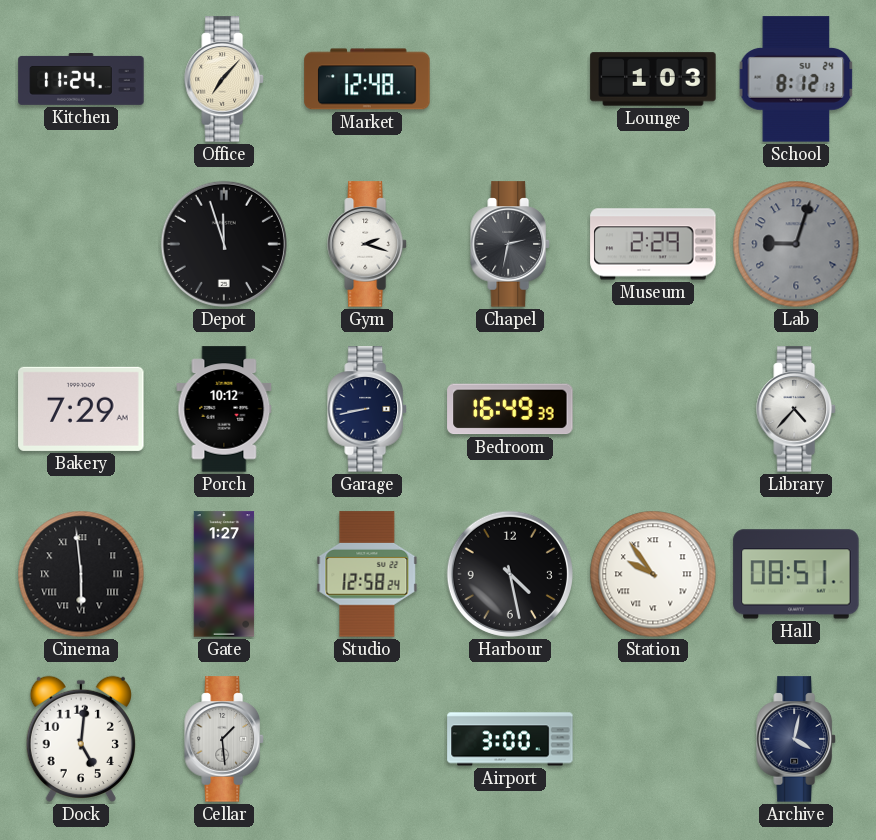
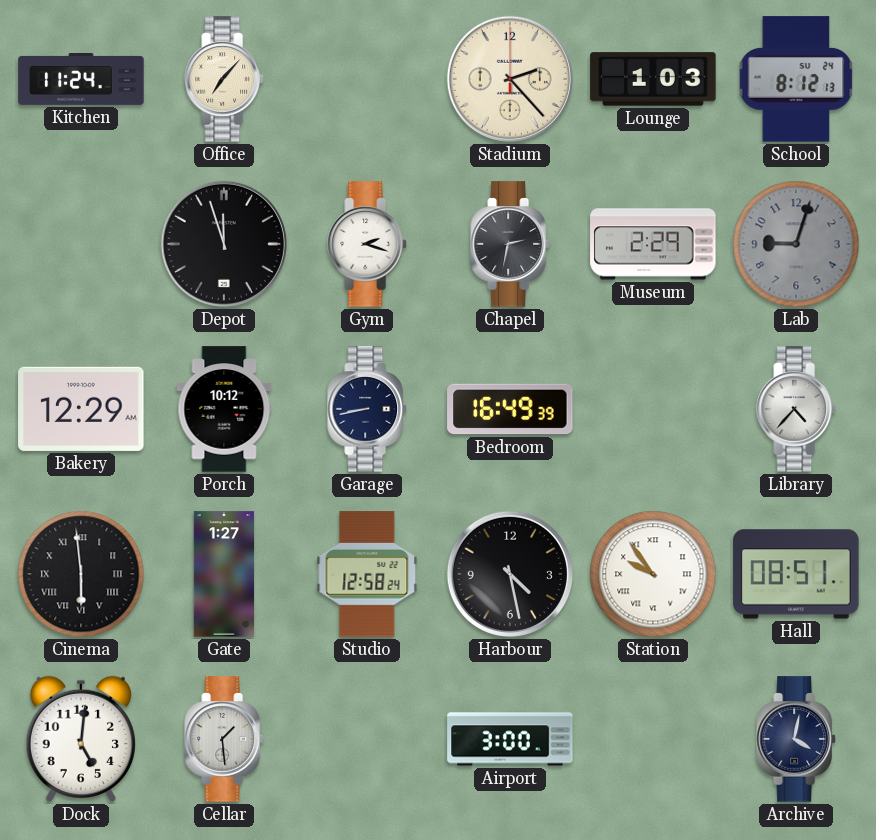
Market: 12:48 -> none
Stadium: none -> 2:23
Bakery: 7:29 -> 12:29
